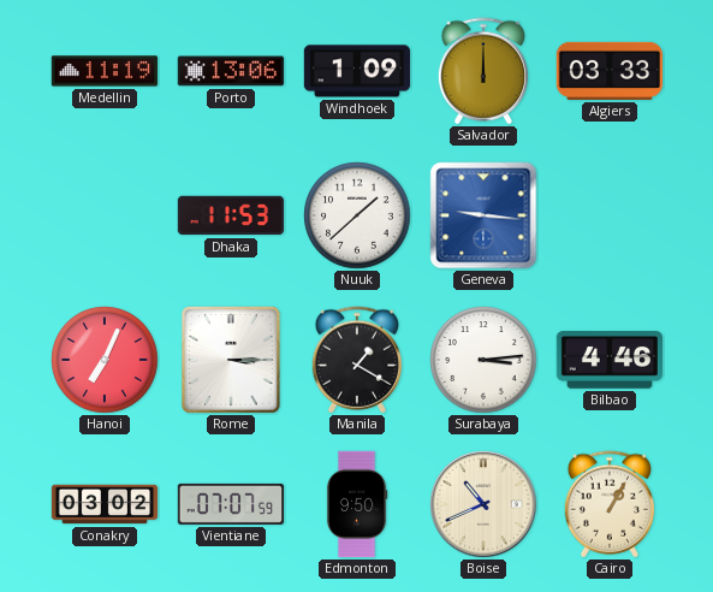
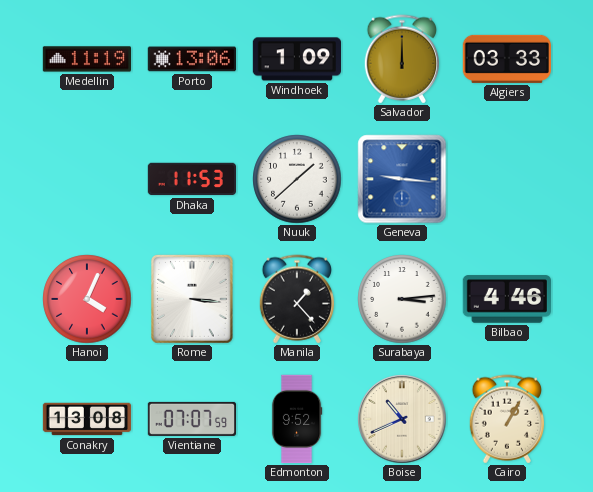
Hanoi: 7:04 -> 4:04
Rome: 3:15 -> 3:16
Manila: 1:20 -> 1:23
Conakry: 03:02 -> 13:08
Edmonton: 9:50 -> 9:52
